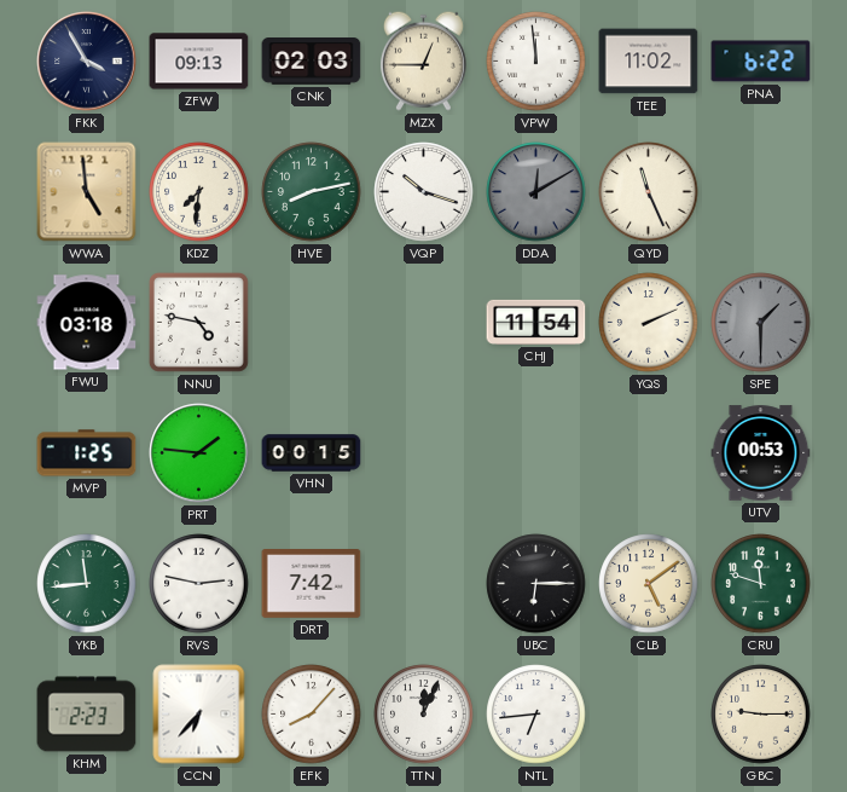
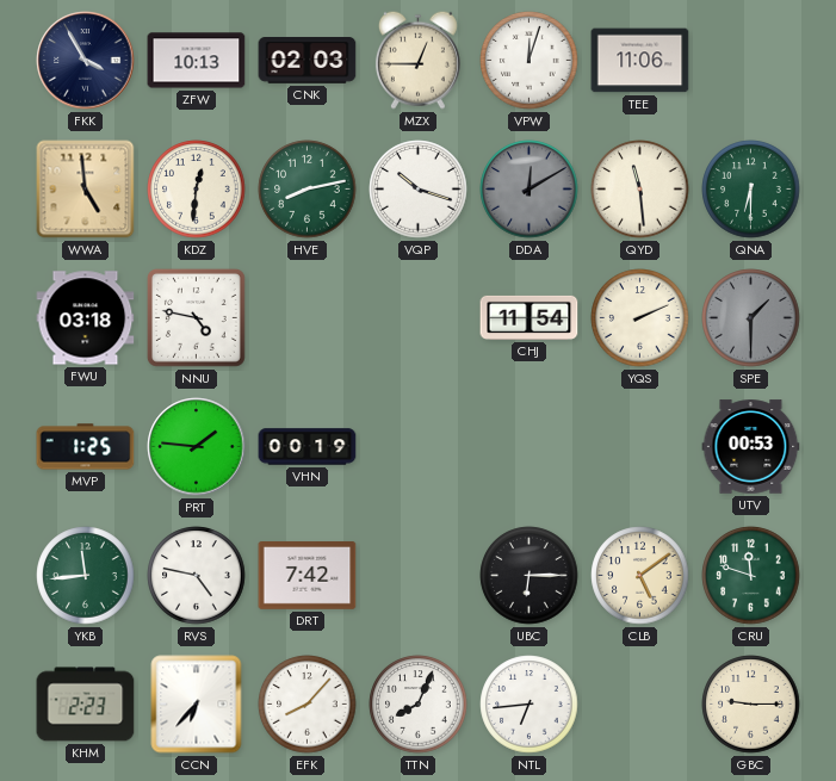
ZFW: 09:13 -> 10:13
VPW: 11:59 -> 12:03
TEE: 11:02 -> 11:06
PNA: 6:22 -> none
KDZ: 7:31 -> 12:31
QYD: 11:26 -> 11:29
QNA: none -> 6:30
VHN: 00:15 -> 00:19
RVS: 2:47 -> 4:47
TTN: 12:04 -> 8:04
